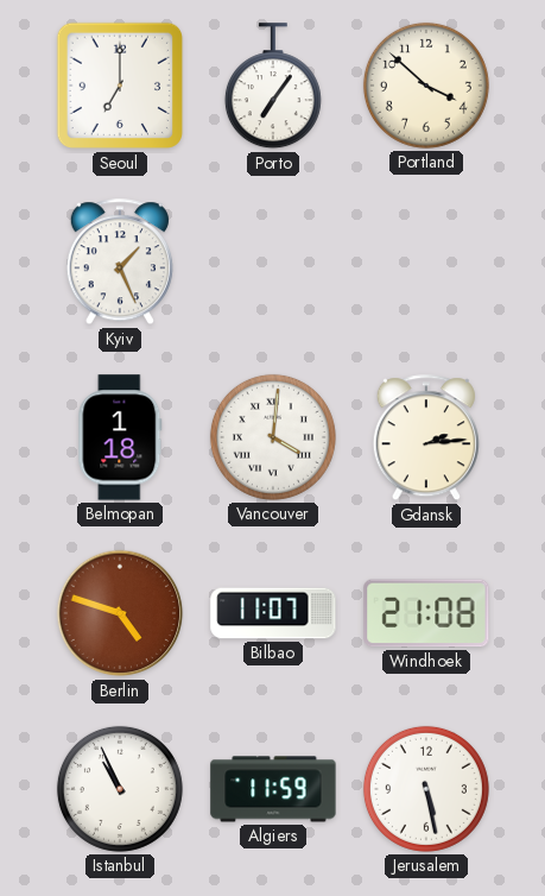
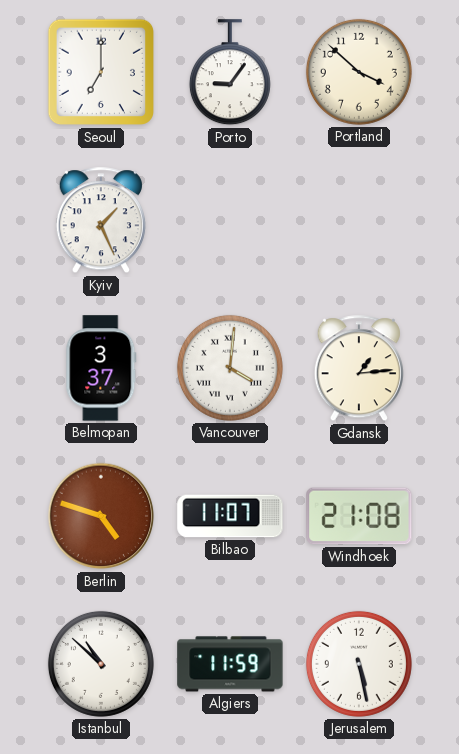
Porto: 7:06 -> 9:06
Belmopan: 1:18 -> 3:37
Gdansk: 2:14 -> 1:14
Istanbul: 10:56 -> 10:52
